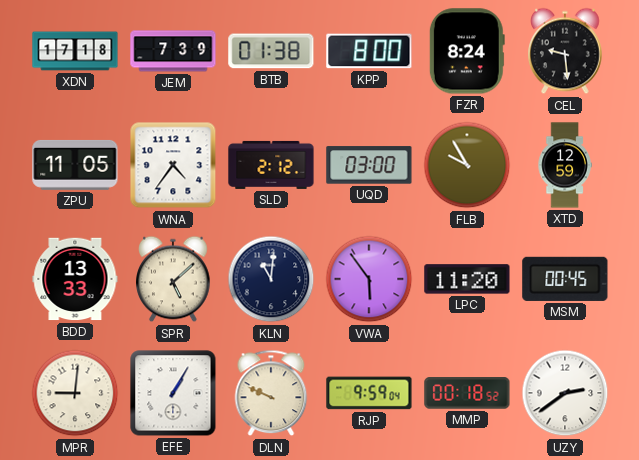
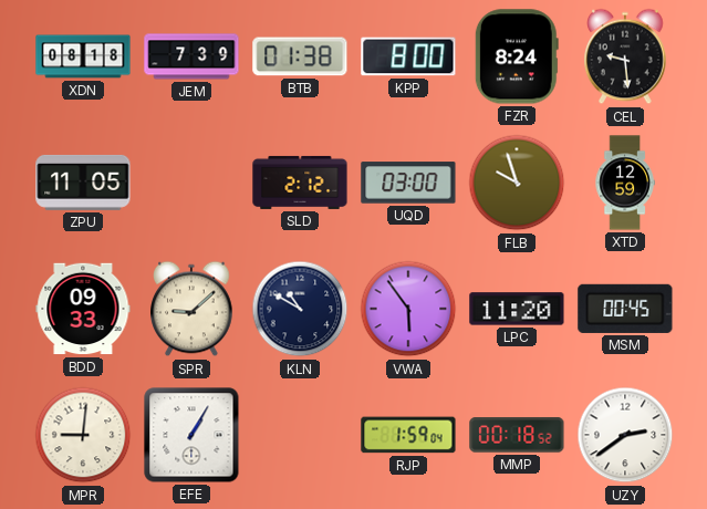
XDN: 17:18 -> 08:18
WNA: 4:36 -> none
FLB: 9:55 -> 9:57
BDD: 13:33 -> 09:33
SPR: 5:08 -> 9:08
KLN: 11:01 -> 10:50
DLN: 9:49 -> none
RJP: 9:59 -> 1:59
